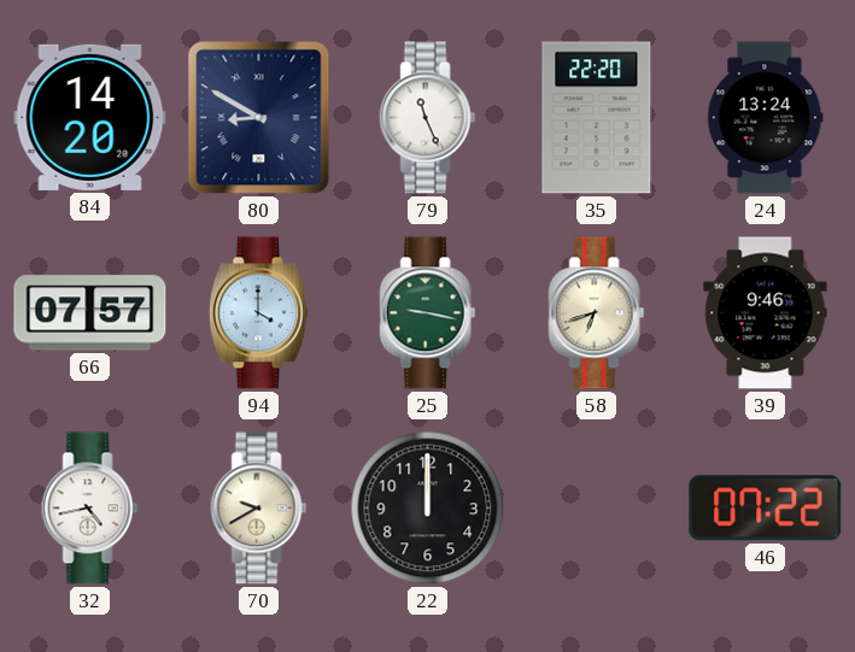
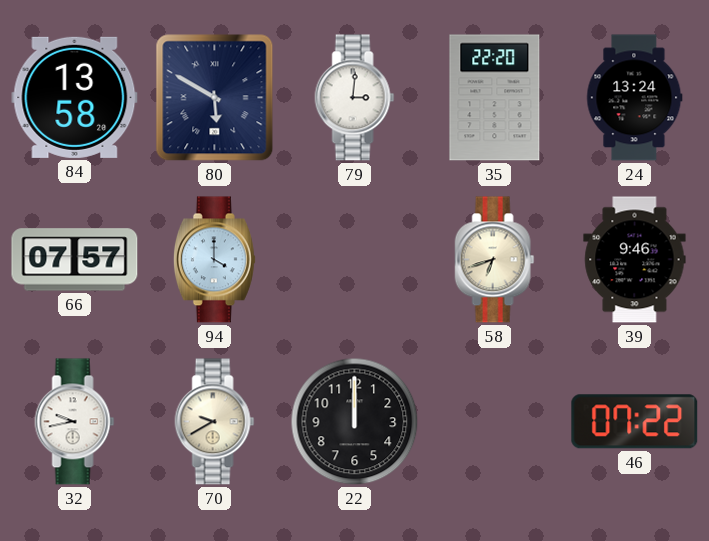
84: 14:20 -> 13:58
80: 8:50 -> 5:50
79: 11:26 -> 3:01
25: 9:17 -> none
32: 4:43 -> 9:43
